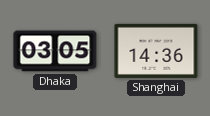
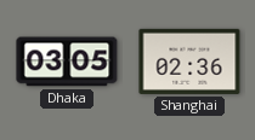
Shanghai: 14:36 -> 02:36
